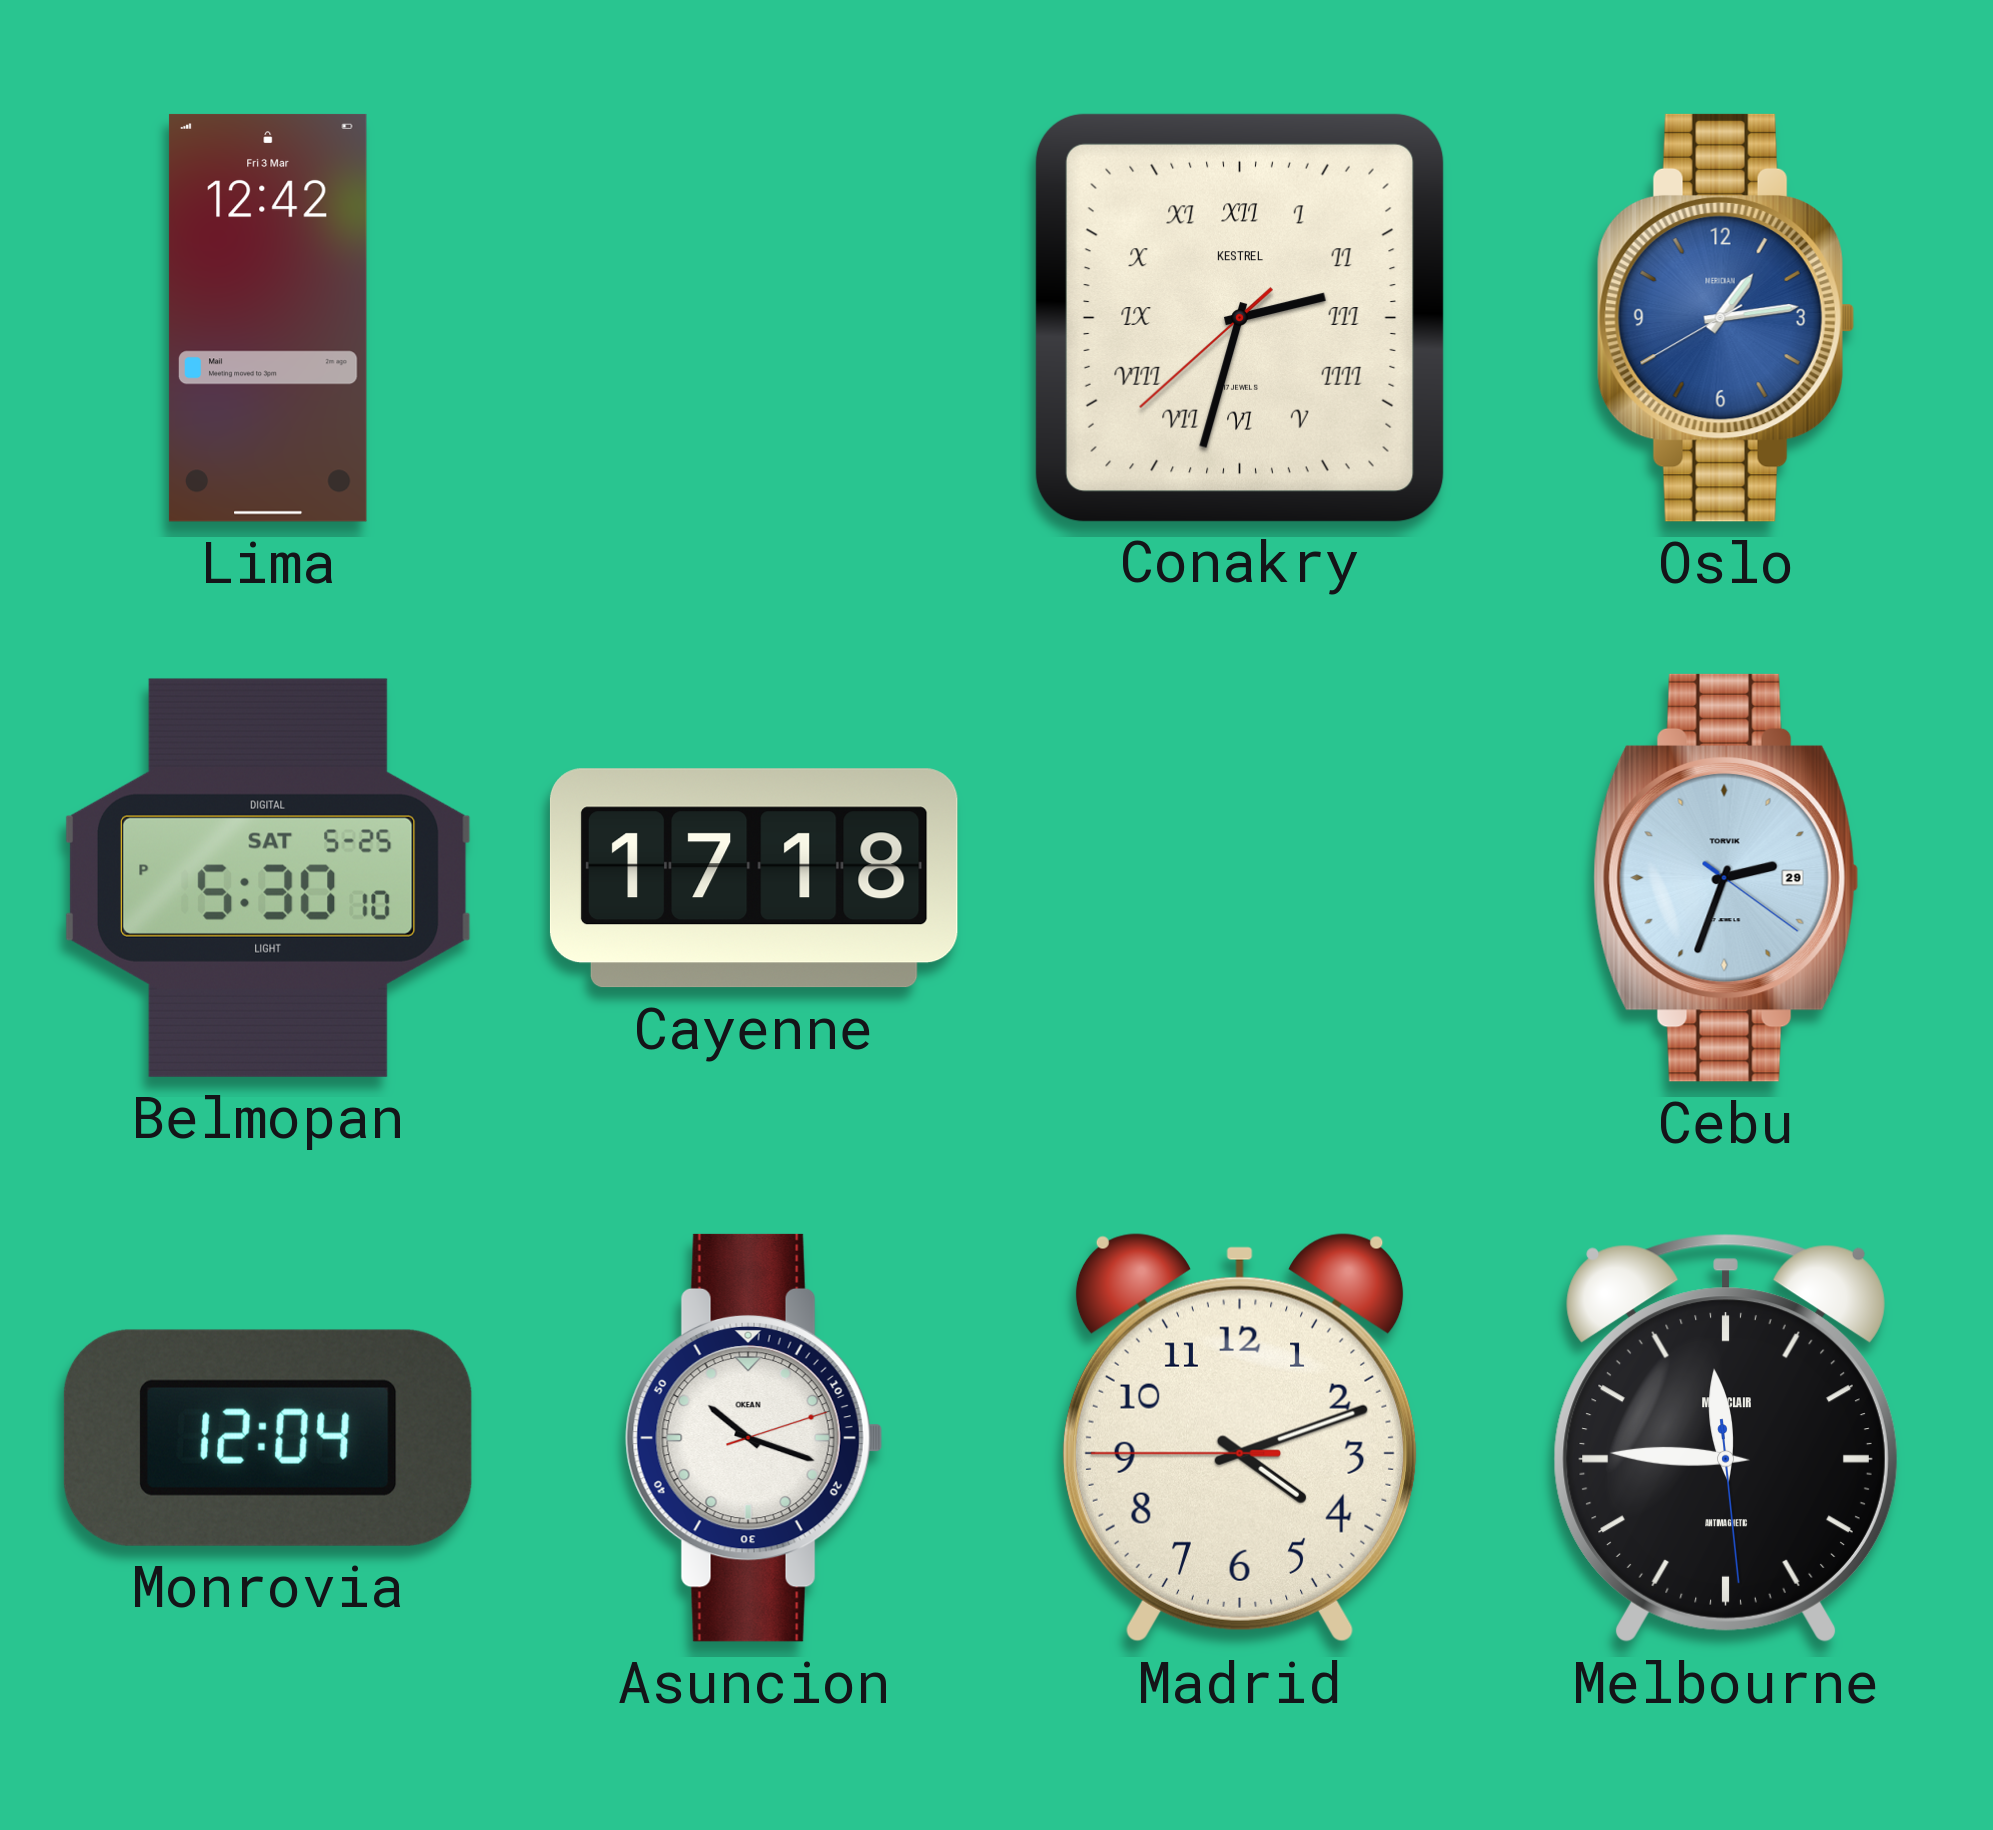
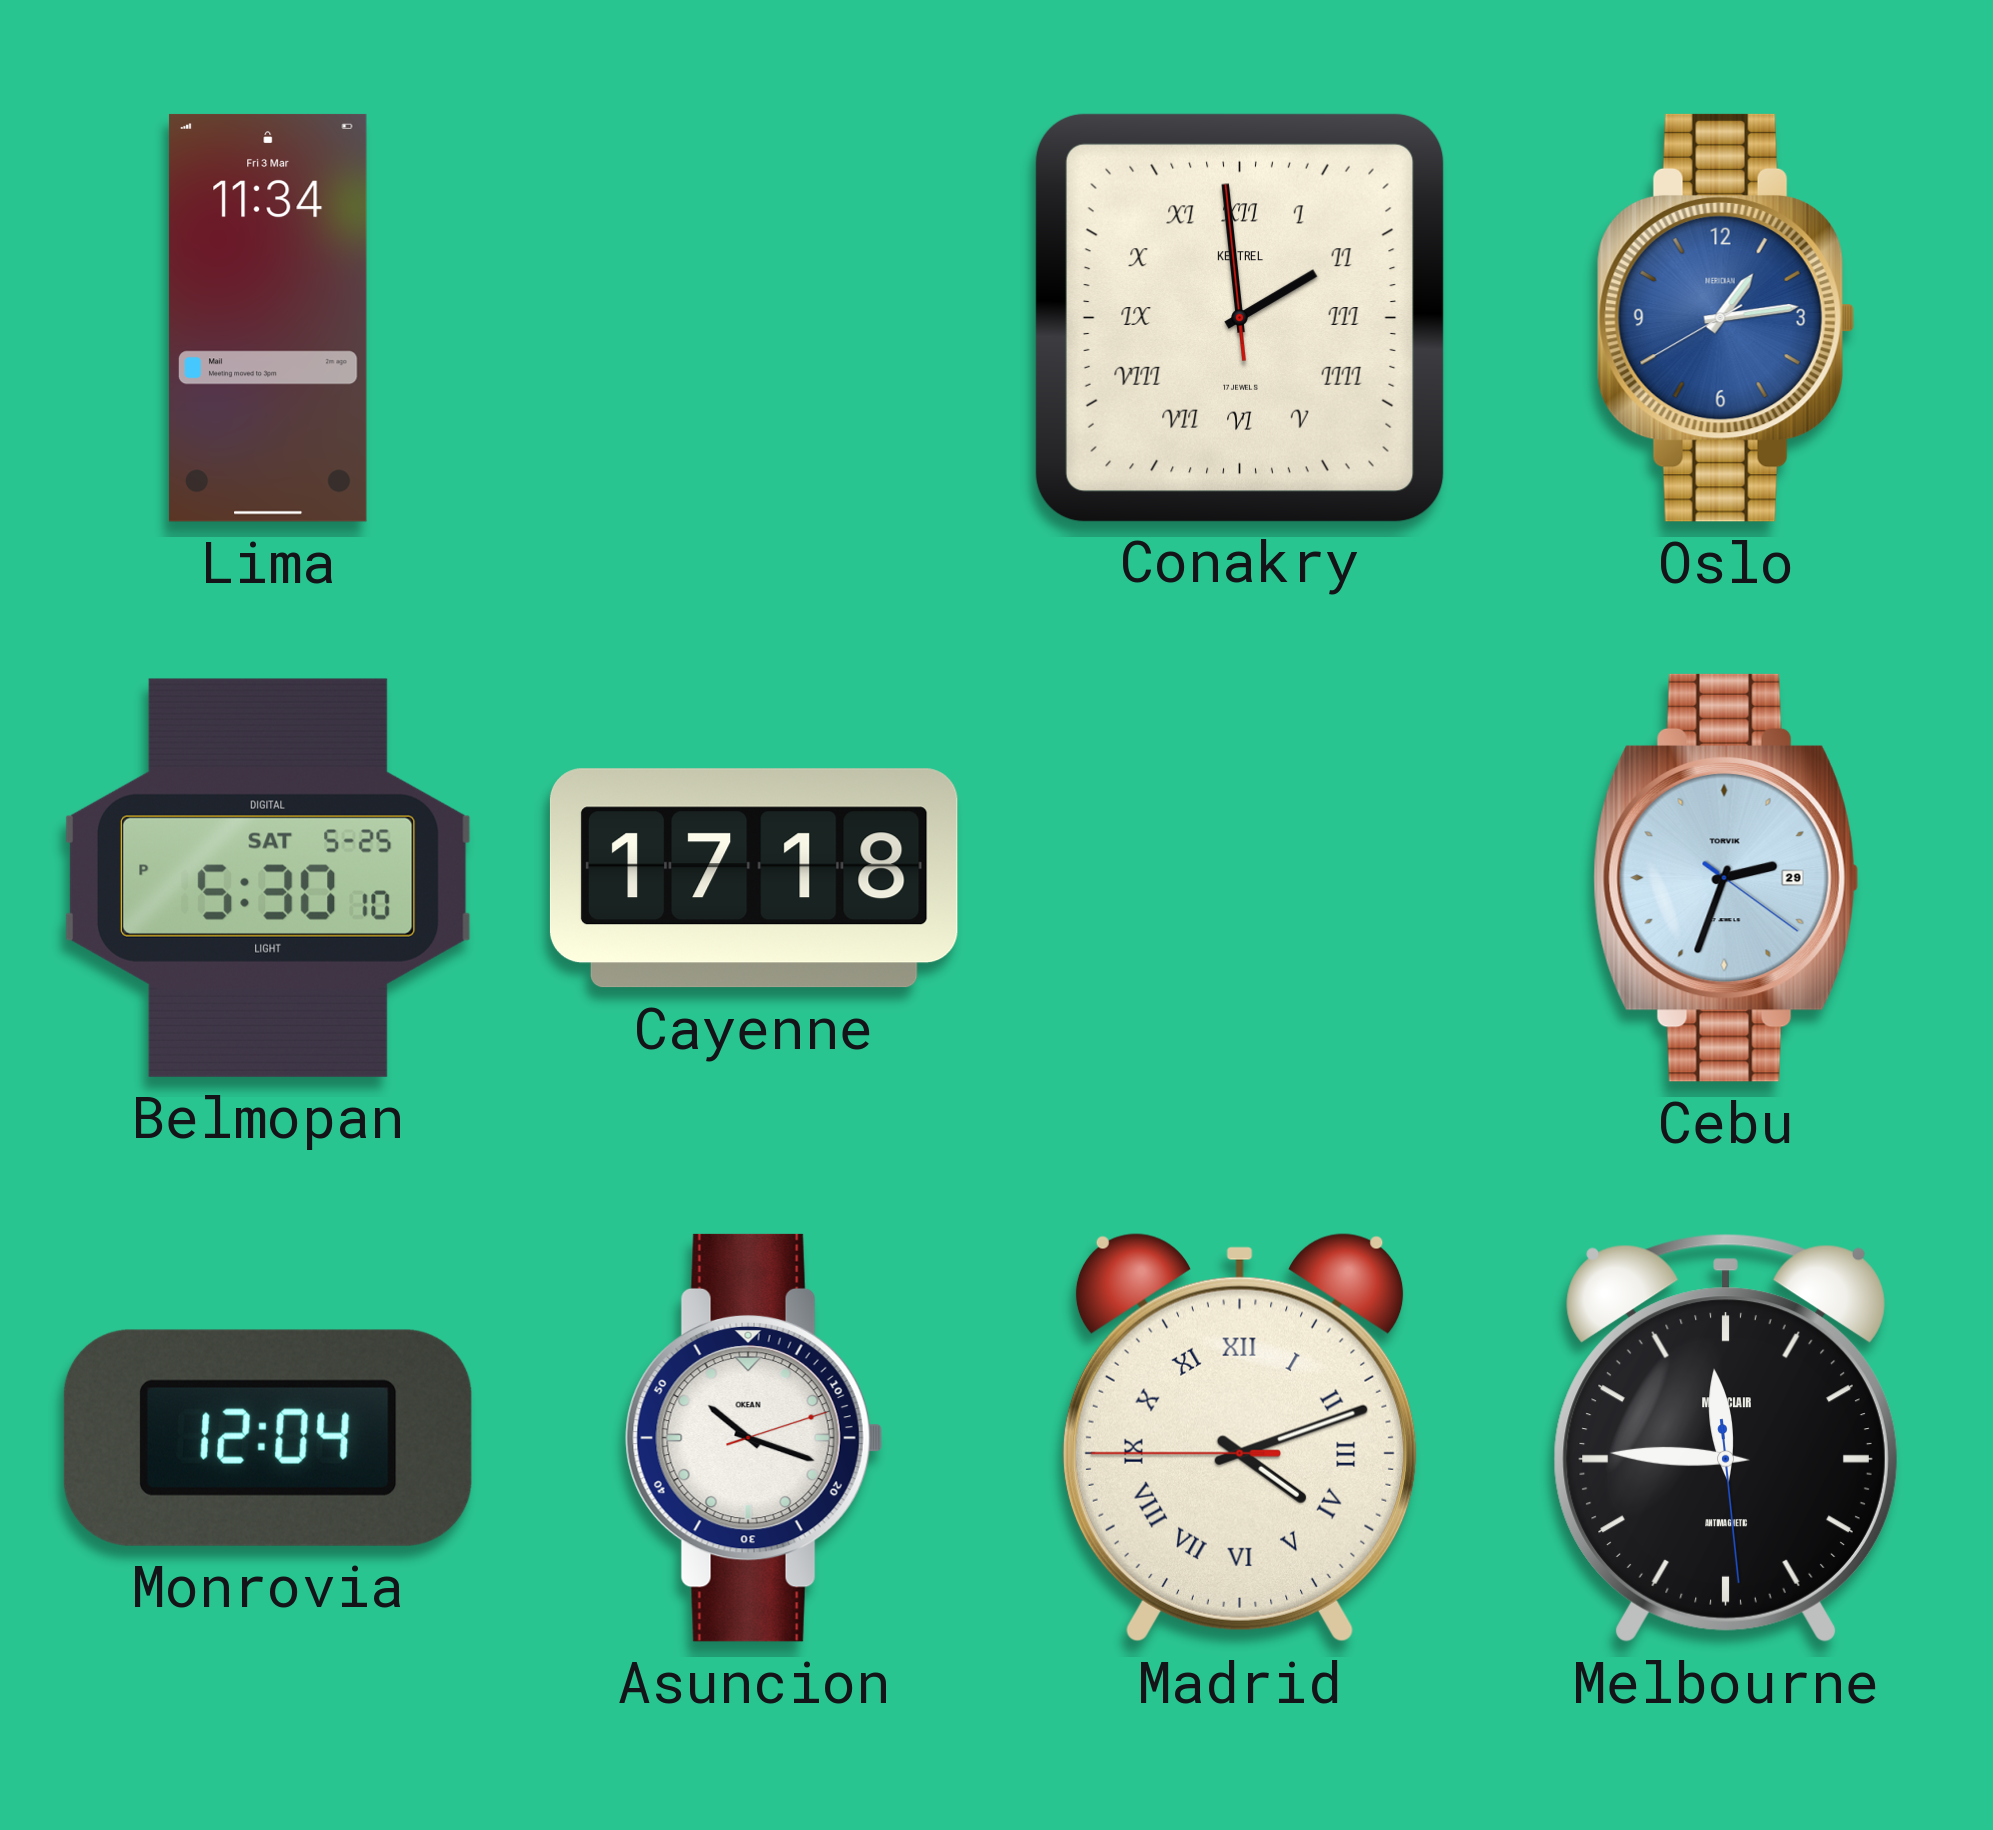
Lima: 12:42 -> 11:34
Conakry: 2:32 -> 1:58
Madrid numerals: Arabic -> Roman
